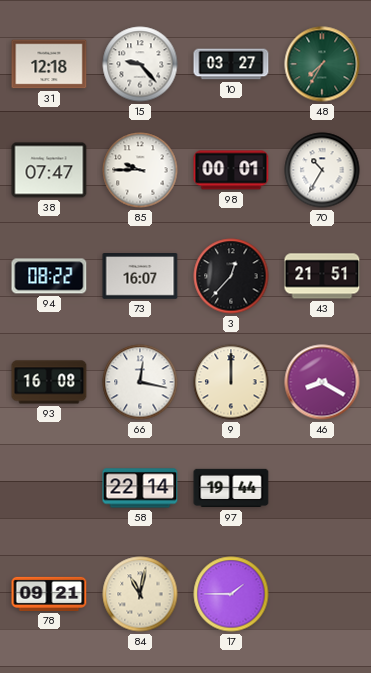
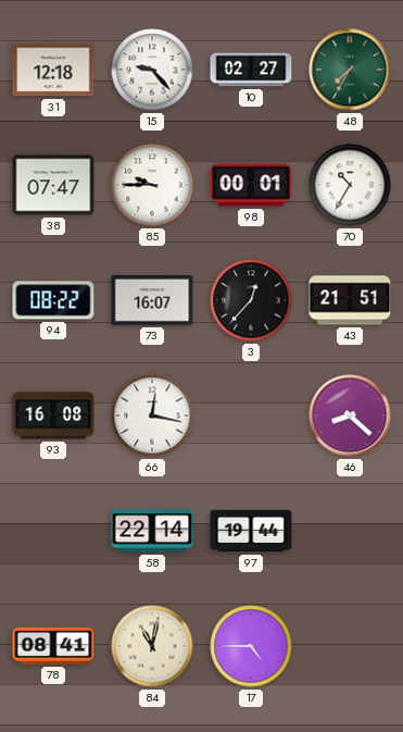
10: 03:27 -> 02:27
9: 12:00 -> none
46: 8:20 -> 8:22
78: 09:21 -> 08:41
17: 1:45 -> 4:45
